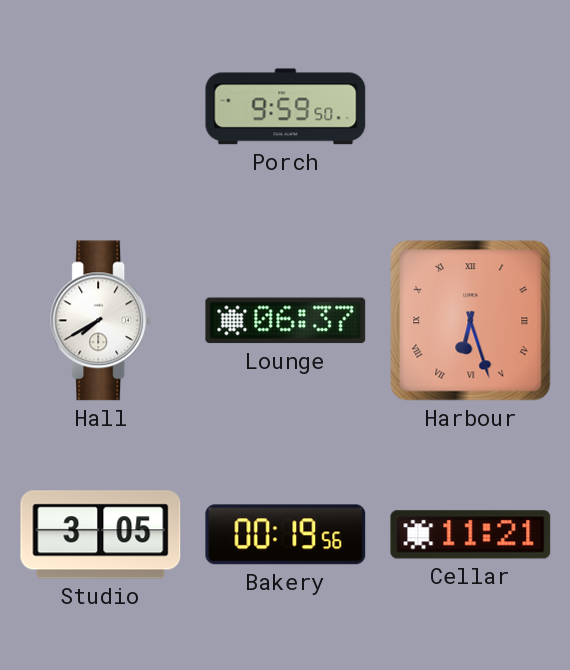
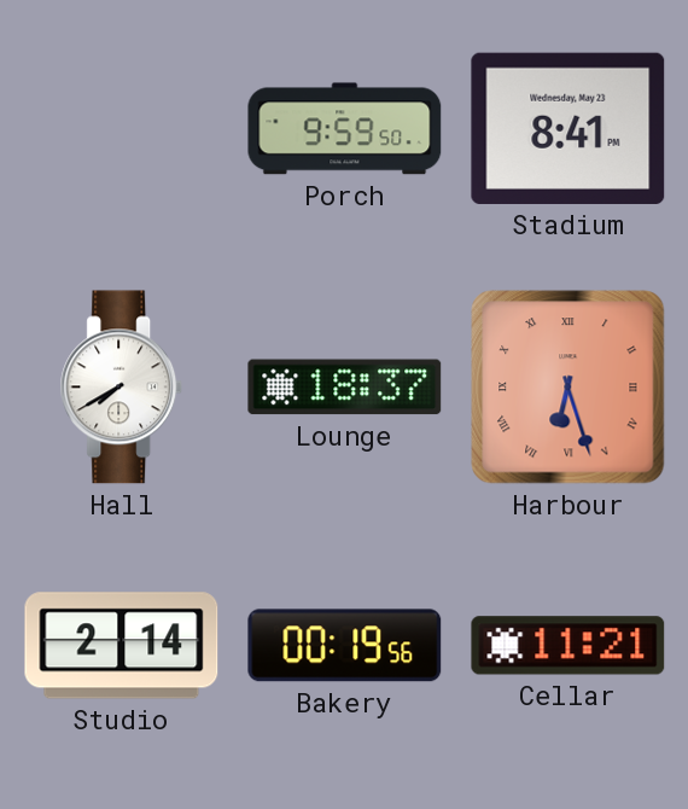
Stadium: none -> 8:41
Lounge: 06:37 -> 18:37
Studio: 3:05 -> 2:14
